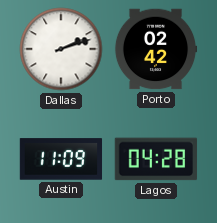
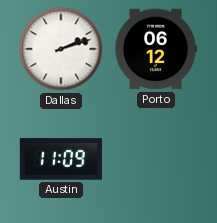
Porto: 02:42 -> 06:12
Lagos: 04:28 -> none
